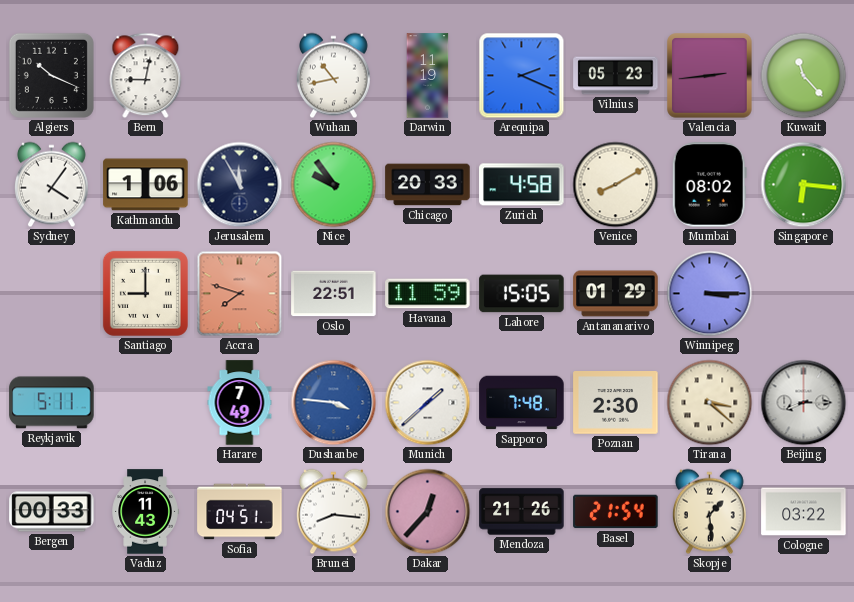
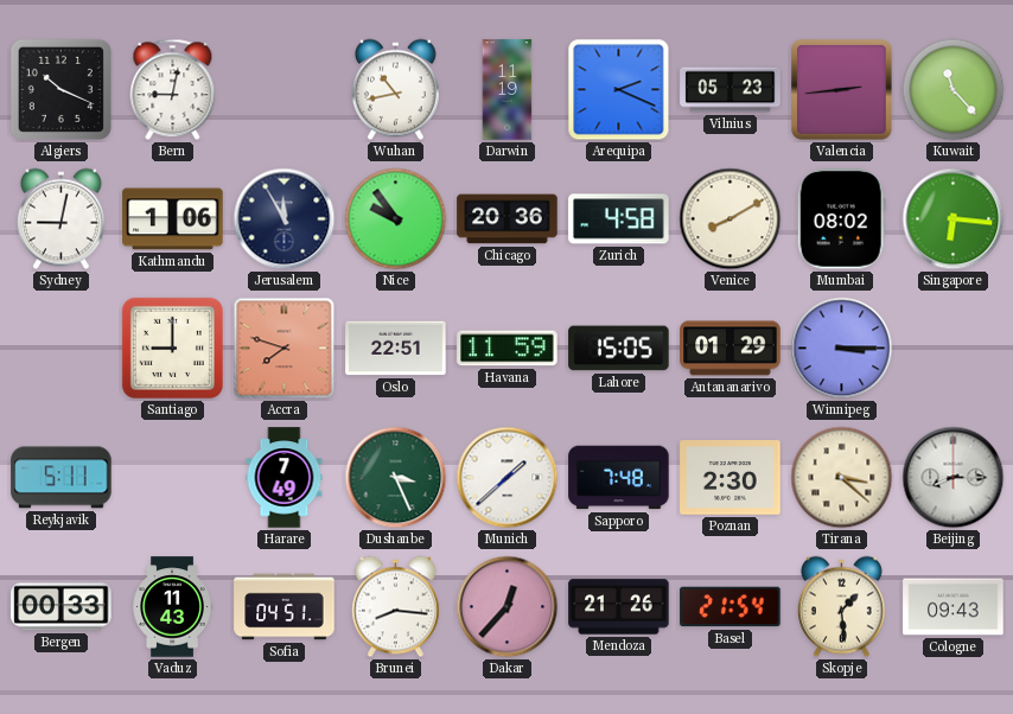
Sydney: 4:06 -> 9:02
Chicago: 20:33 -> 20:36
Dushanbe: 3:46 -> 3:26
Dushanbe dial: blue -> green
Cologne: 03:22 -> 09:43
